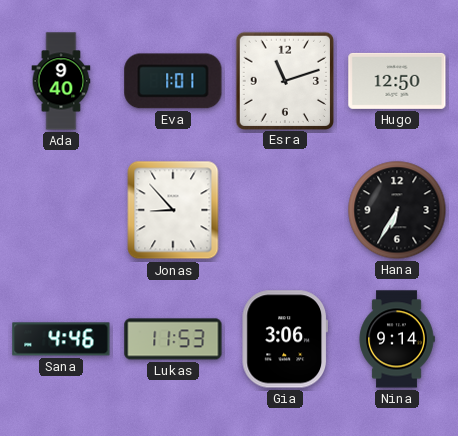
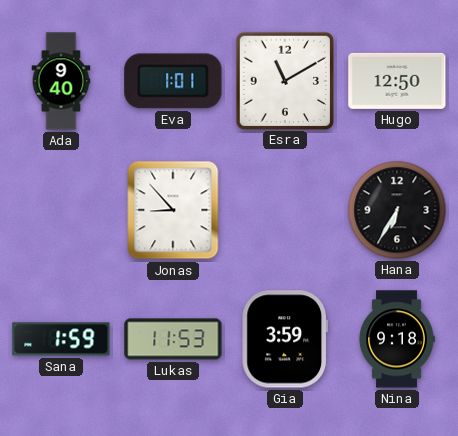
Esra: 11:12 -> 11:10
Sana: 4:46 -> 1:59
Gia: 3:06 -> 3:59
Nina: 9:14 -> 9:18
